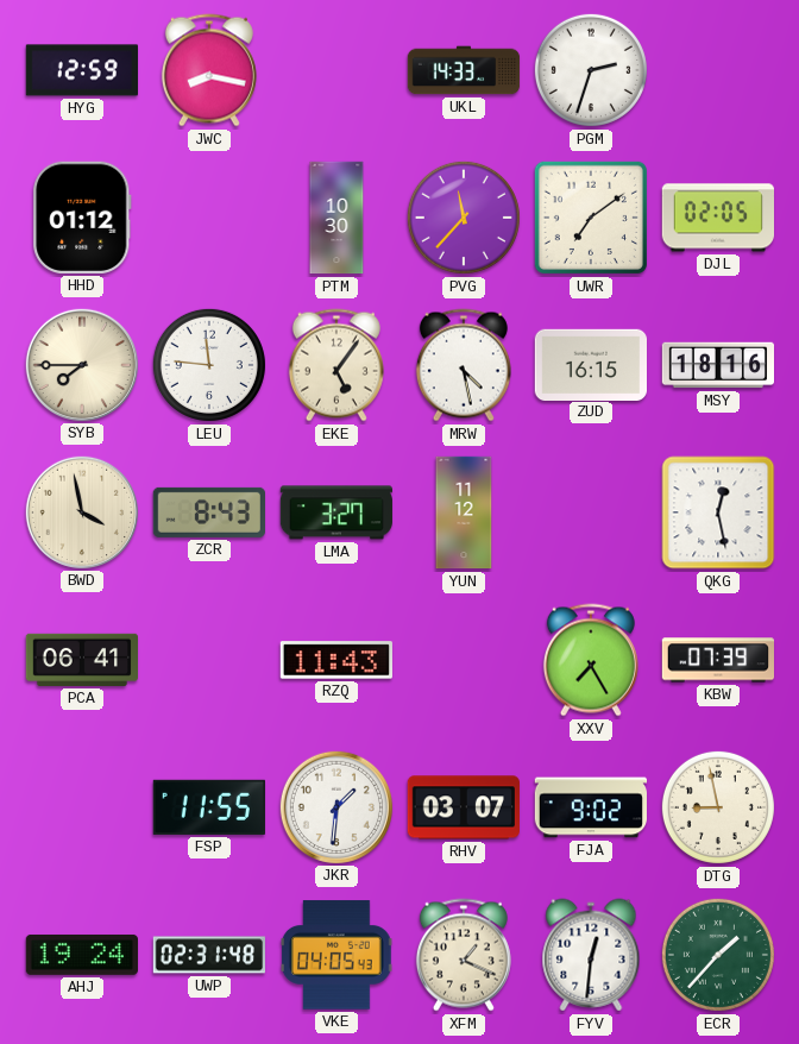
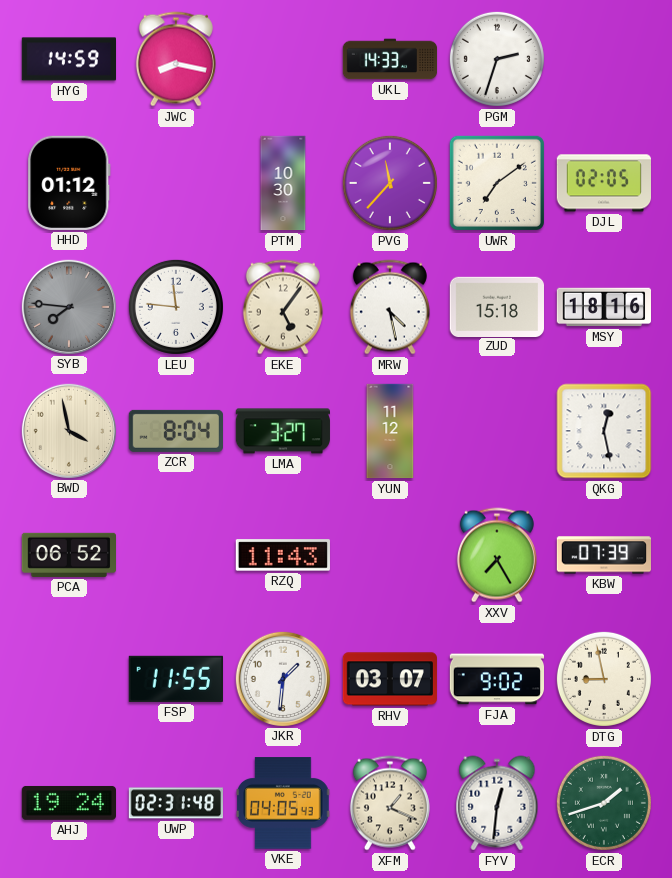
HYG: 12:59 -> 14:59
SYB: 7:45 -> 7:46
SYB dial: cream -> grey
ZUD: 16:15 -> 15:18
ZCR: 8:43 -> 8:04
PCA: 06:41 -> 06:52
ECR: 1:37 -> 1:42
